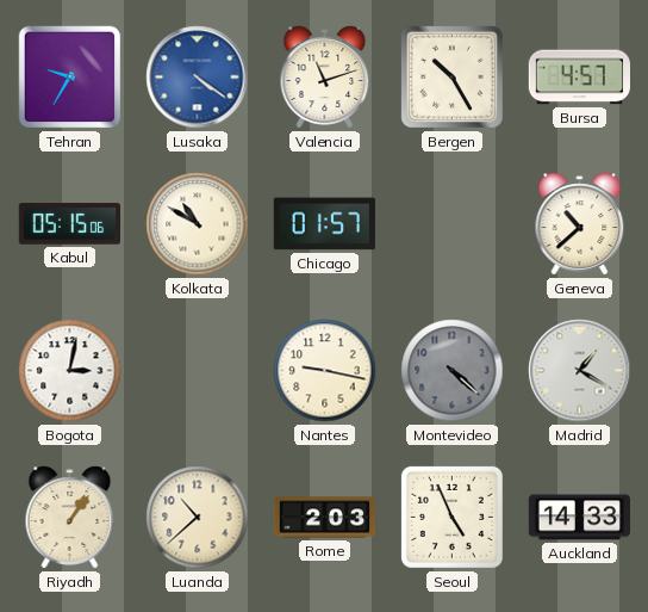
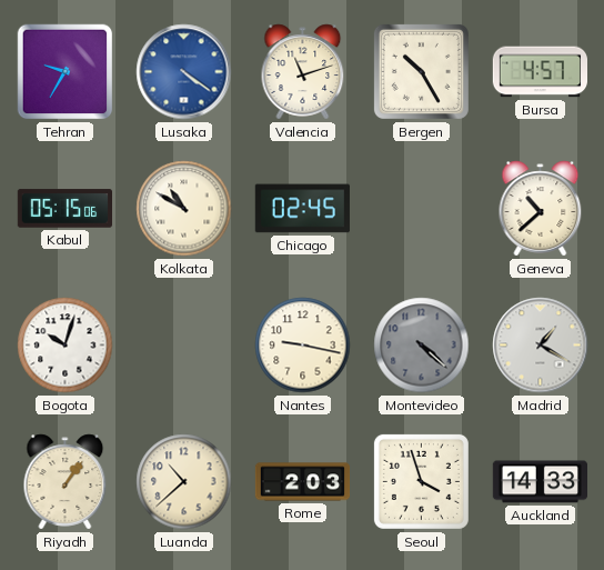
Chicago: 01:57 -> 02:45
Bogota: 3:02 -> 10:03
Seoul: 4:56 -> 3:57
